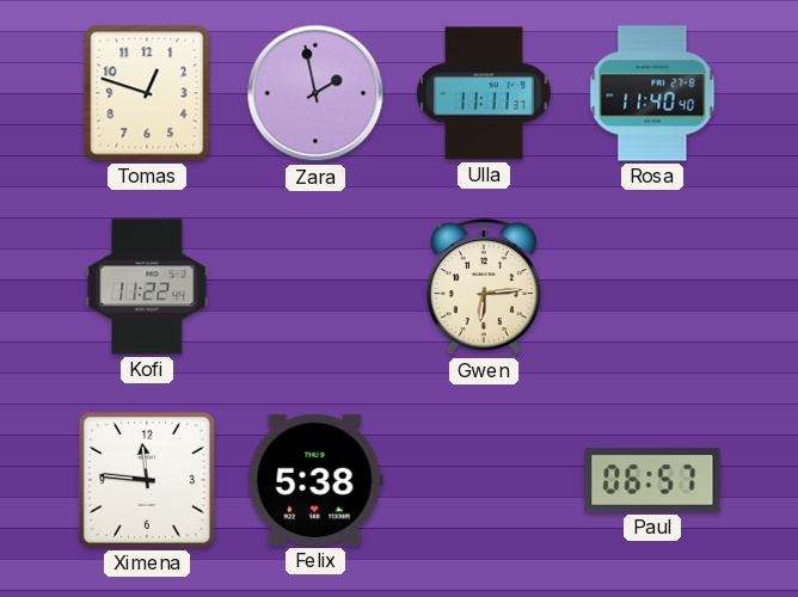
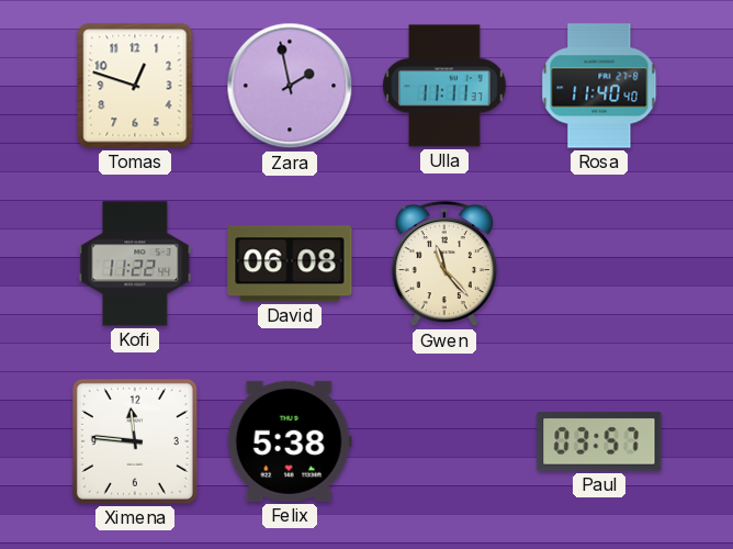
David: none -> 06:08
Gwen: 6:14 -> 11:23
Paul: 06:57 -> 03:57
